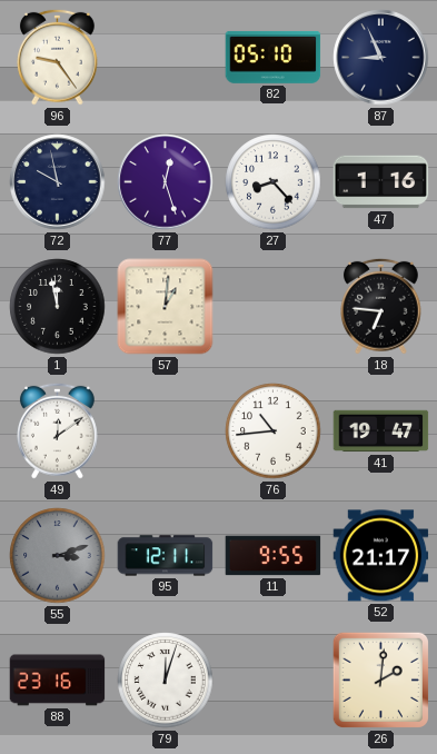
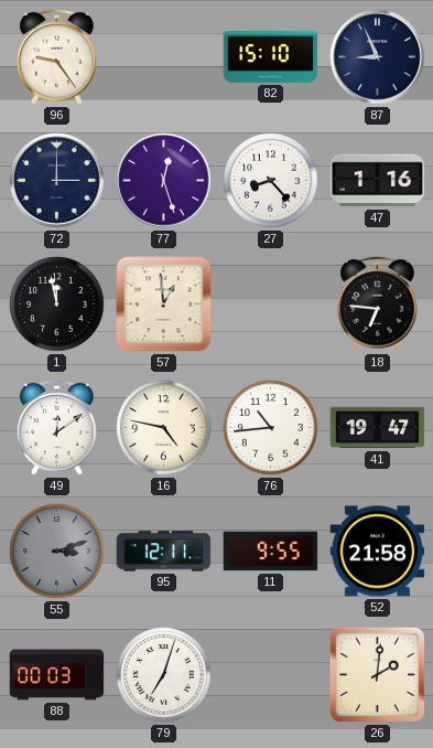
82: 05:10 -> 15:10
72: 9:58 -> 3:00
57: 1:01 -> 12:59
16: none -> 4:47
52: 21:17 -> 21:58
88: 23:16 -> 00:03
79: 12:03 -> 7:03
